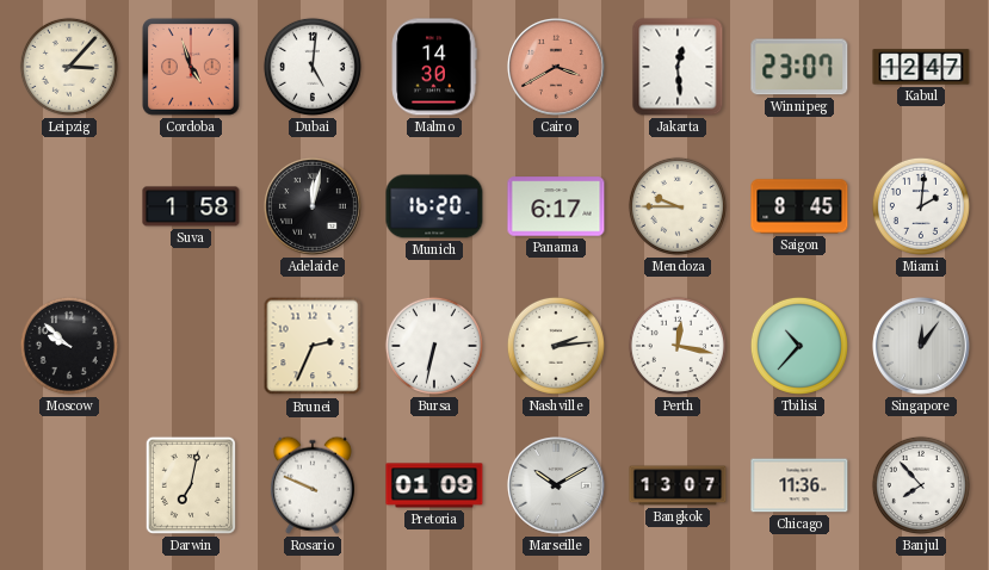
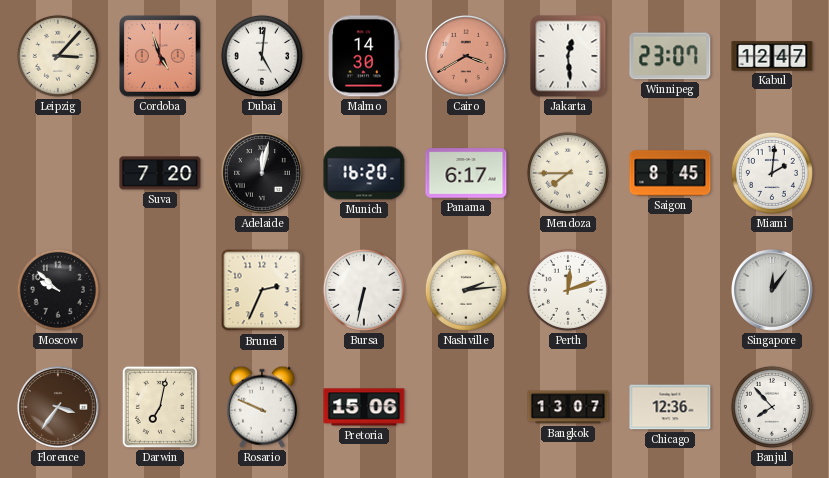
Suva: 1:58 -> 7:20
Mendoza: 9:45 -> 7:45
Perth: 12:17 -> 12:12
Tbilisi: 10:37 -> none
Florence: none -> 3:36
Pretoria: 01:09 -> 15:06
Marseille: 10:10 -> none
Chicago: 11:36 -> 12:36
